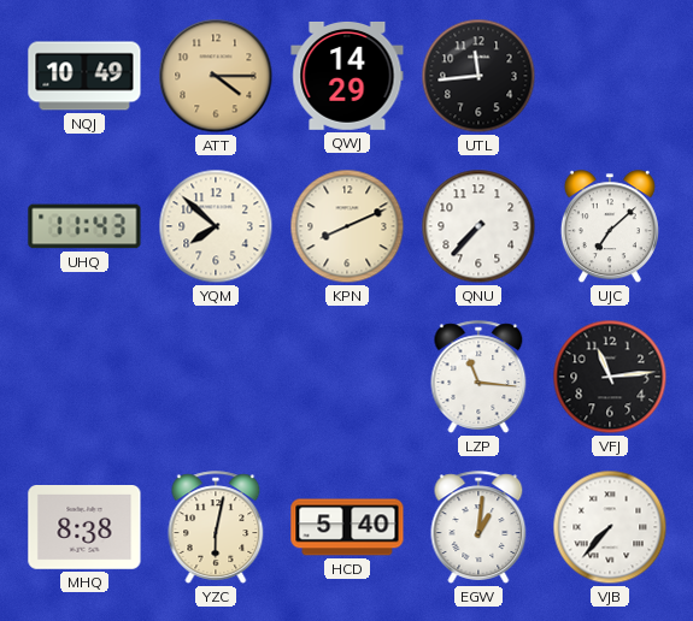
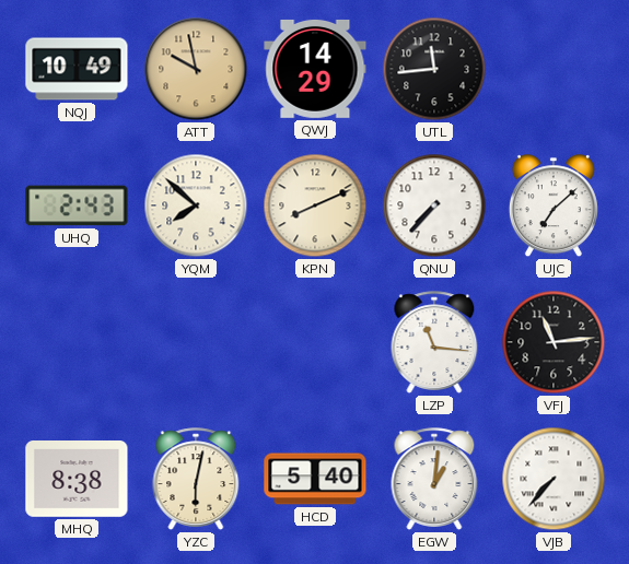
ATT: 4:15 -> 9:58
UHQ: 11:43 -> 2:43
